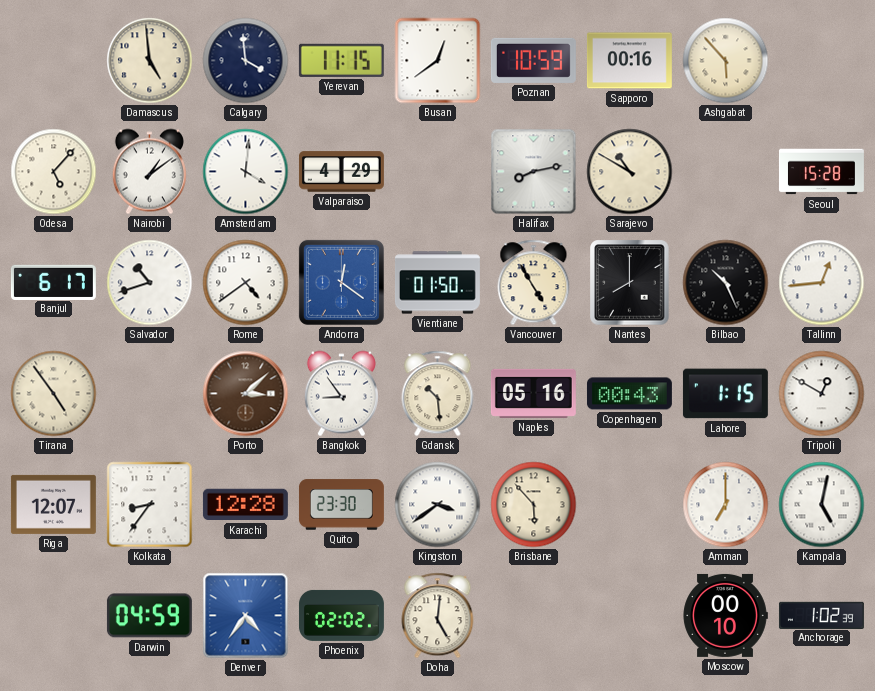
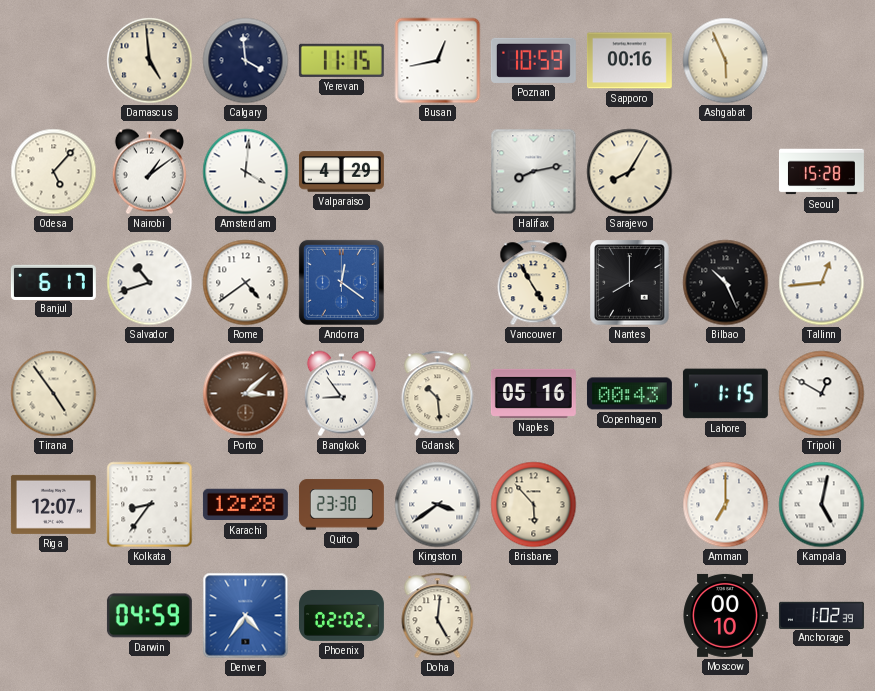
Busan: 12:39 -> 12:43
Ashgabat: 5:53 -> 5:56
Sarajevo: 10:50 -> 8:05
Vientiane: 01:50 -> none
